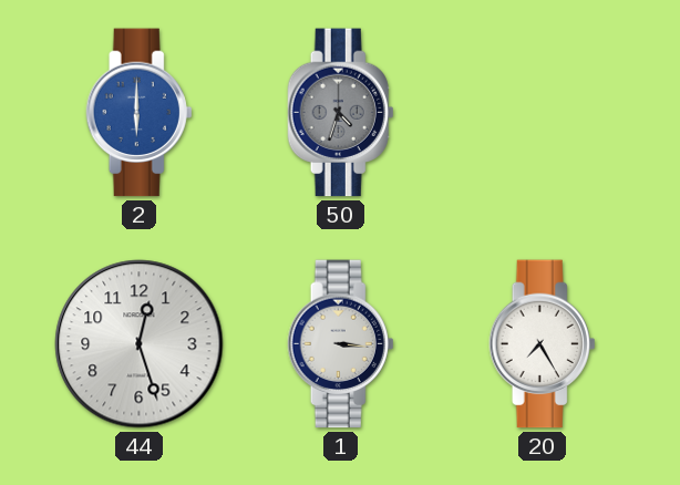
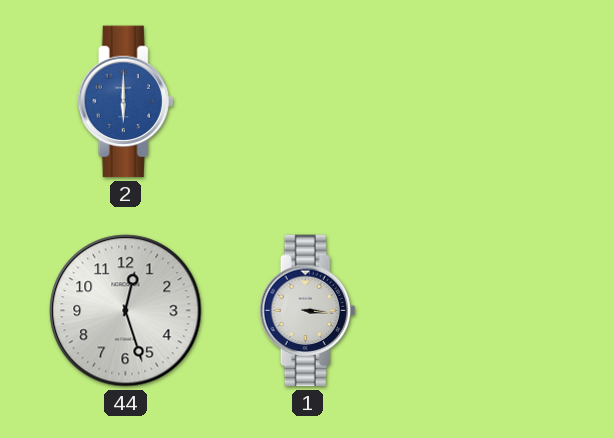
50: 4:33 -> none
20: 7:25 -> none
